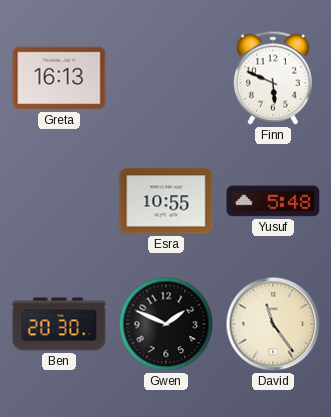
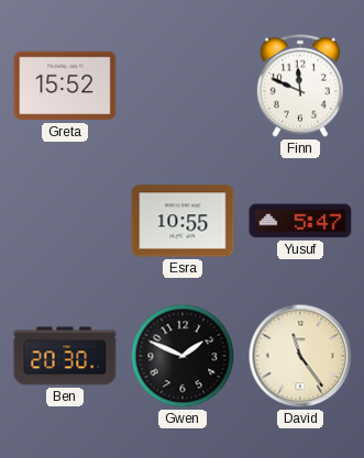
Greta: 16:13 -> 15:52
Finn: 5:49 -> 11:49
Yusuf: 5:48 -> 5:47
